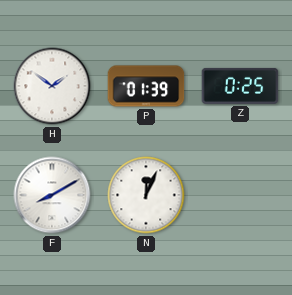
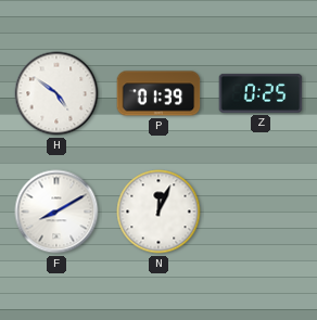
H: 1:51 -> 4:51
